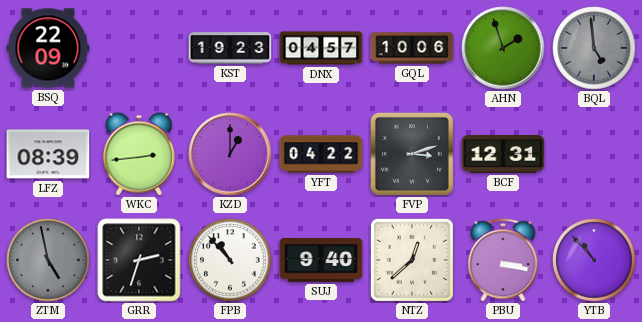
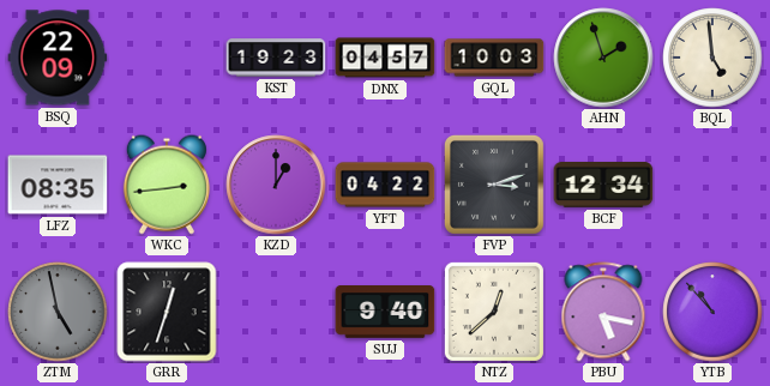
GQL: 10:06 -> 10:03
BQL dial: grey -> cream
LFZ: 08:39 -> 08:35
BCF: 12:31 -> 12:34
GRR: 2:33 -> 12:33
FPB: 10:53 -> none
PBU: 3:17 -> 5:17
